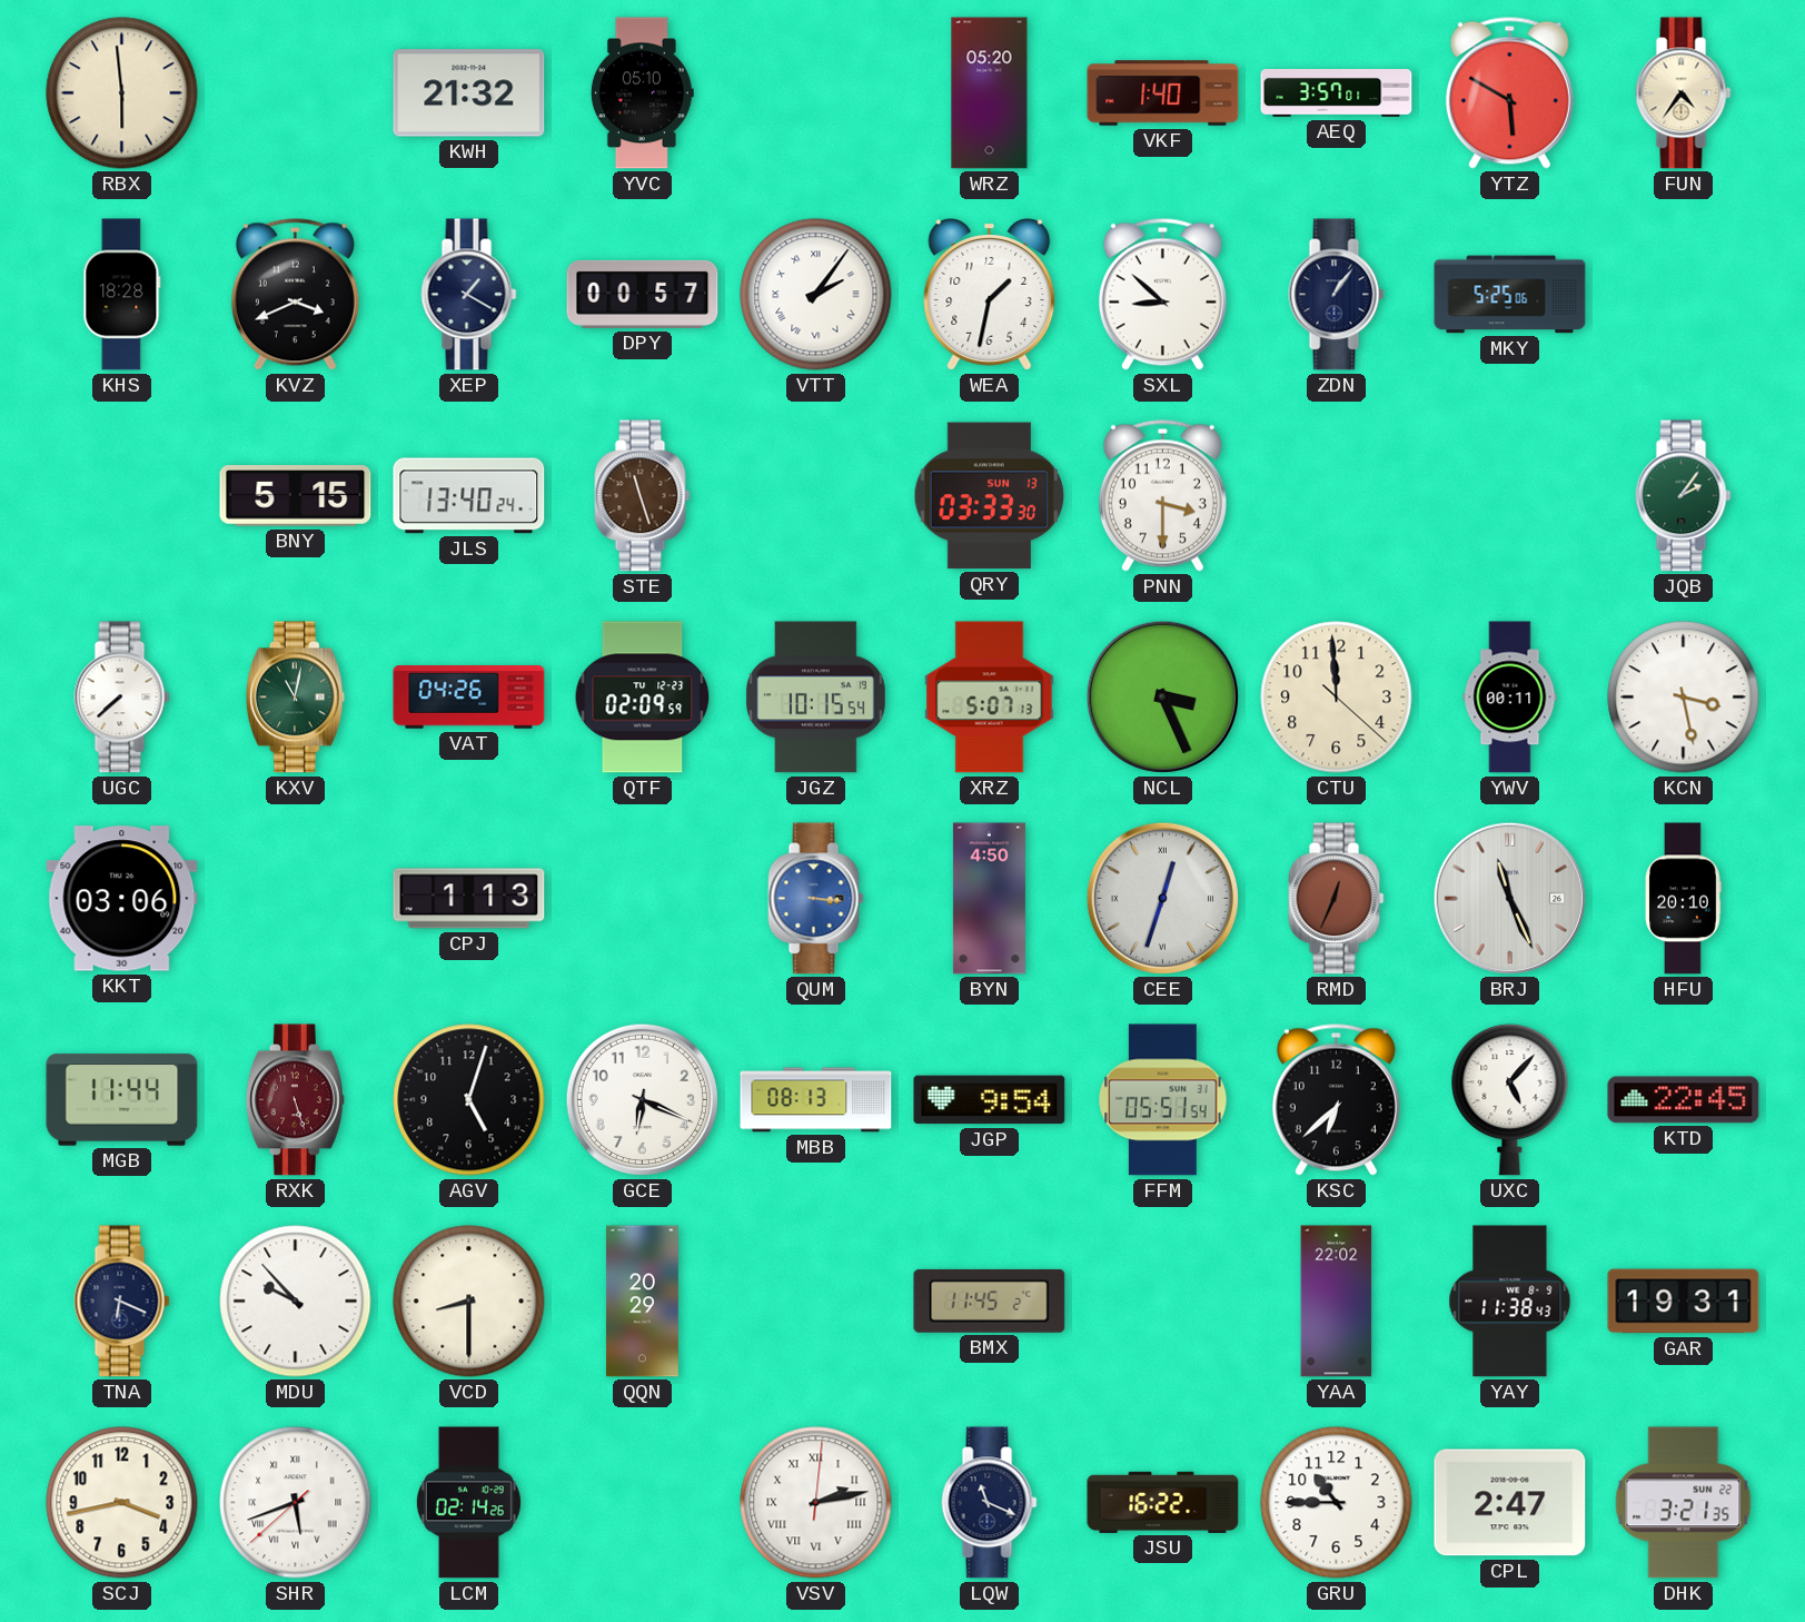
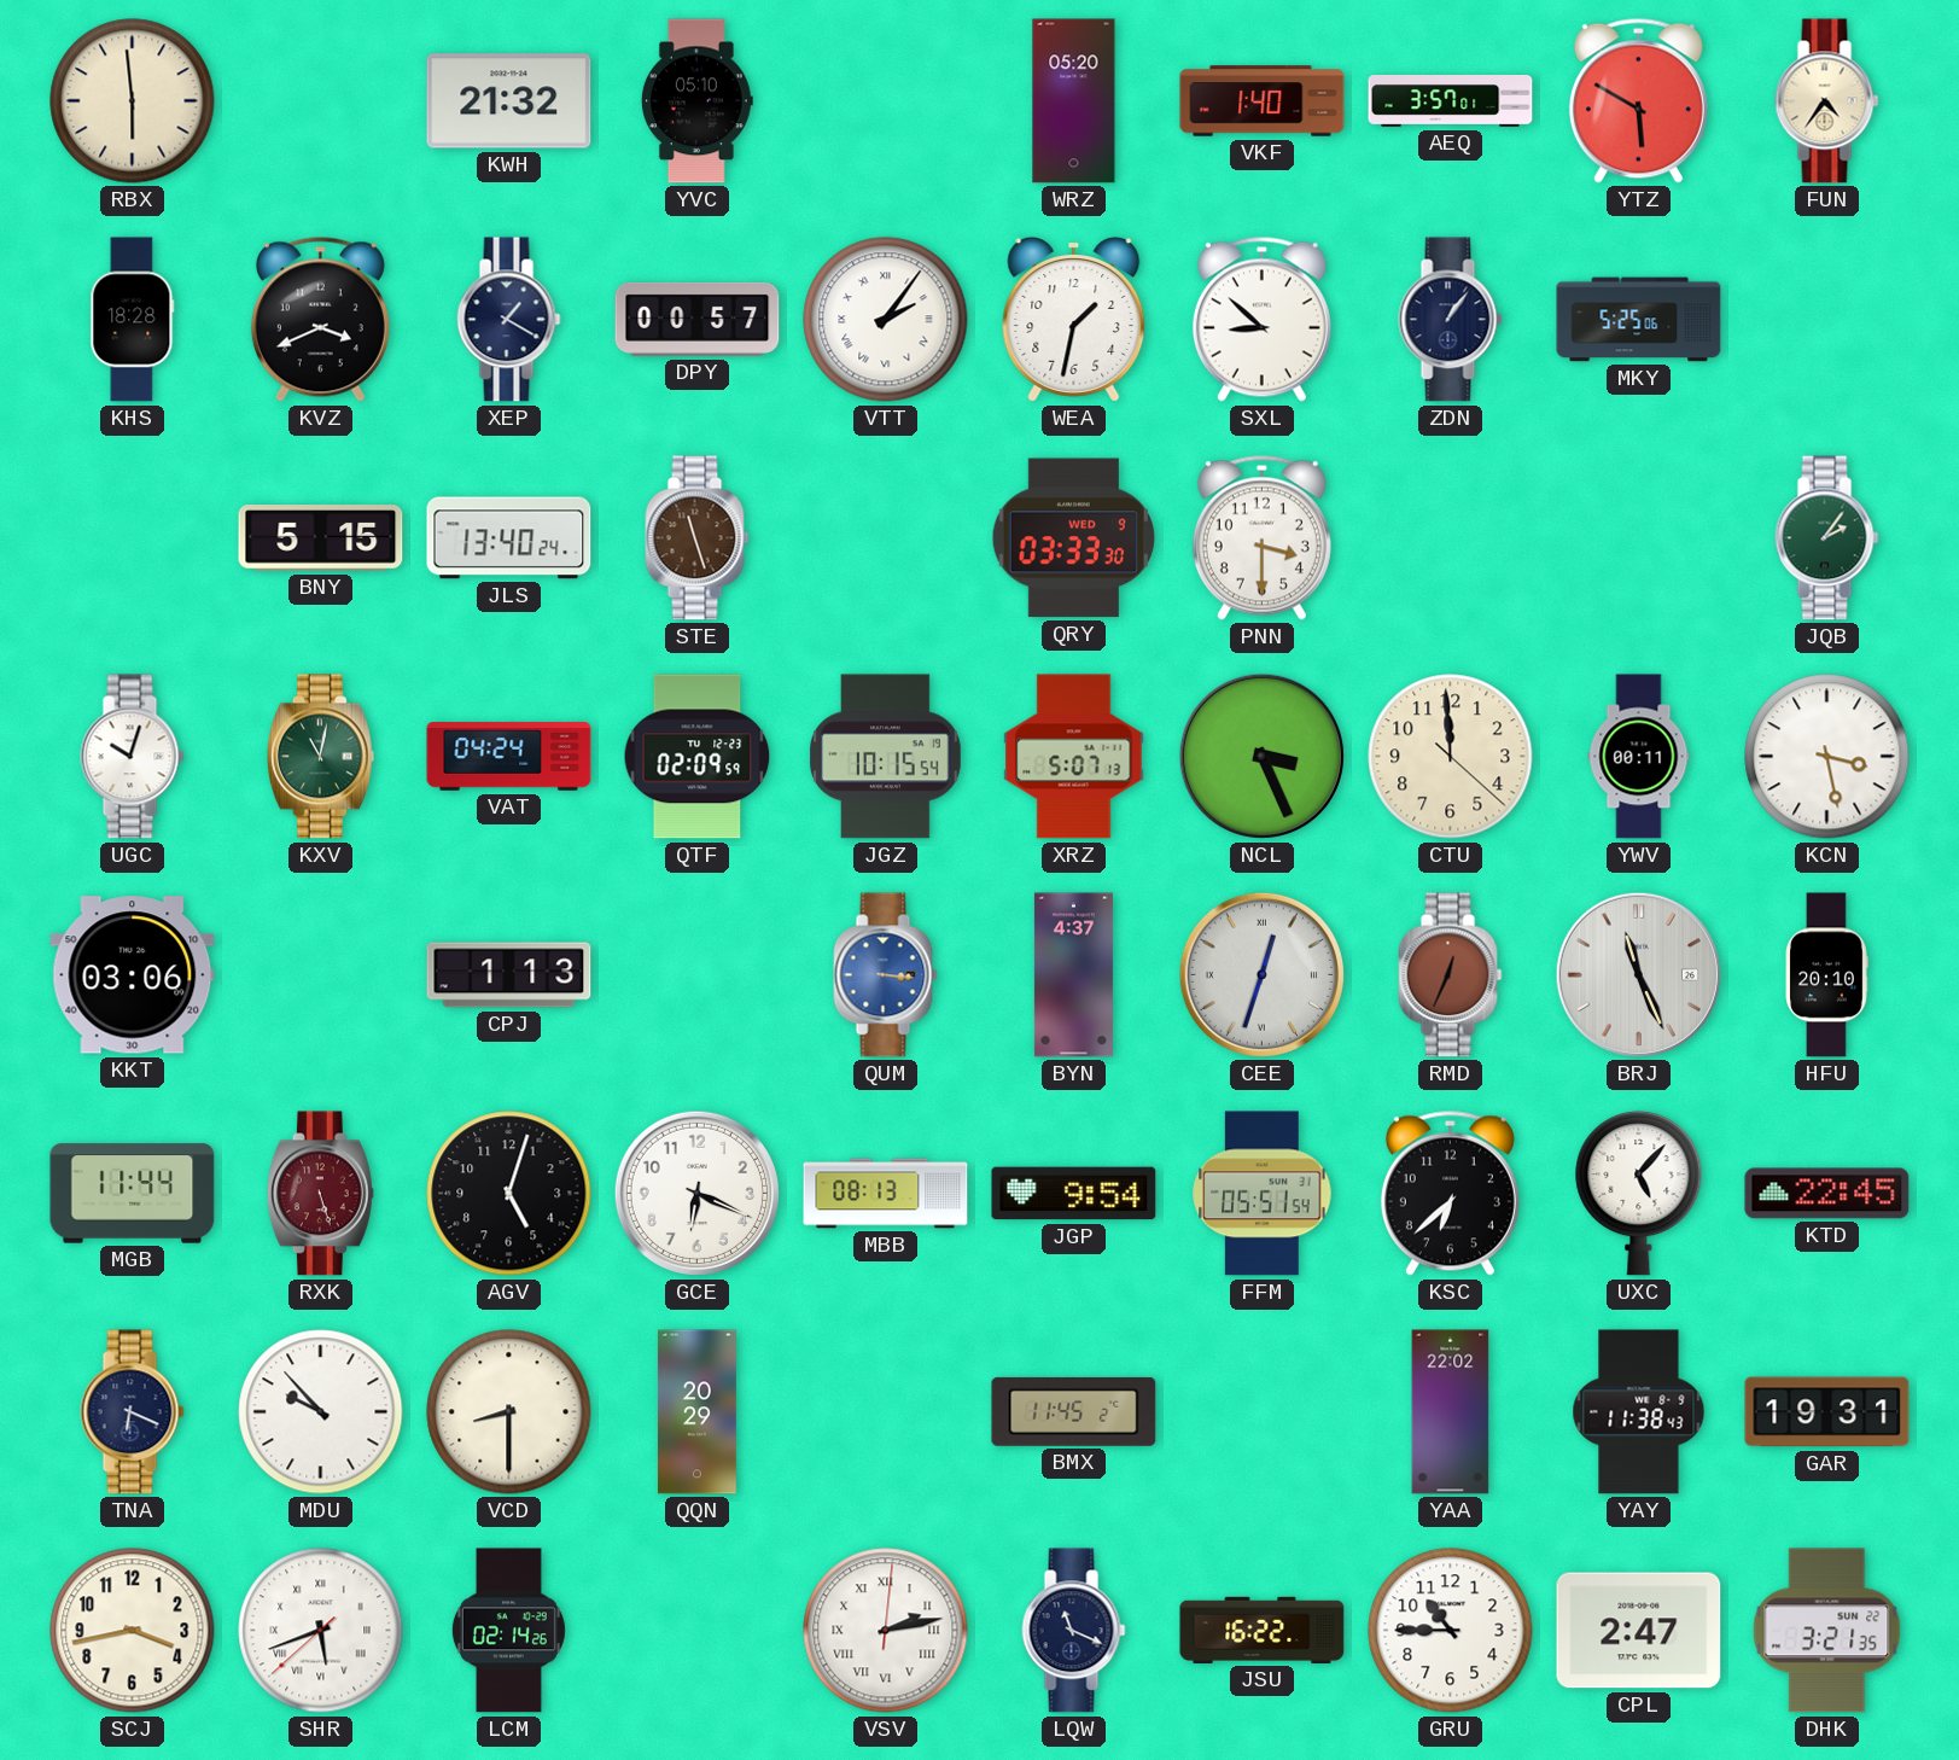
QRY date: SUN 13 -> WED 9
UGC: 7:38 -> 10:03
VAT: 04:26 -> 04:24
BYN: 4:50 -> 4:37
